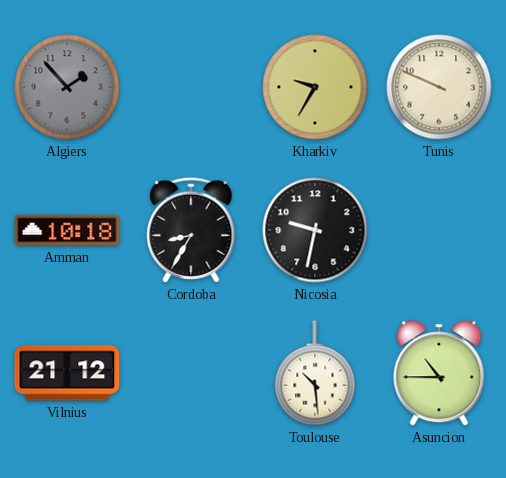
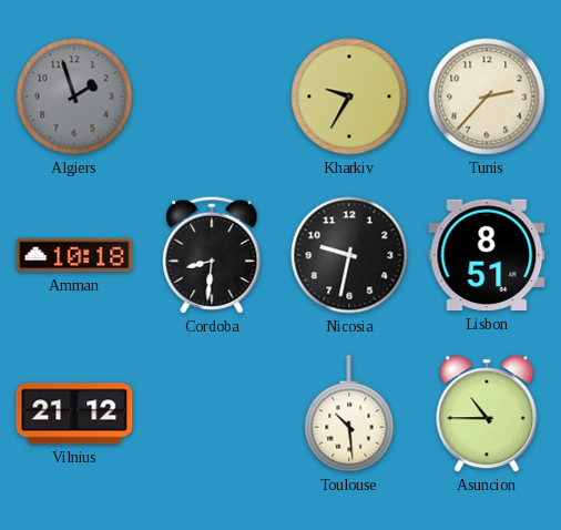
Algiers: 1:53 -> 1:57
Tunis: 9:49 -> 2:37
Cordoba: 8:35 -> 8:31
Lisbon: none -> 8:51
